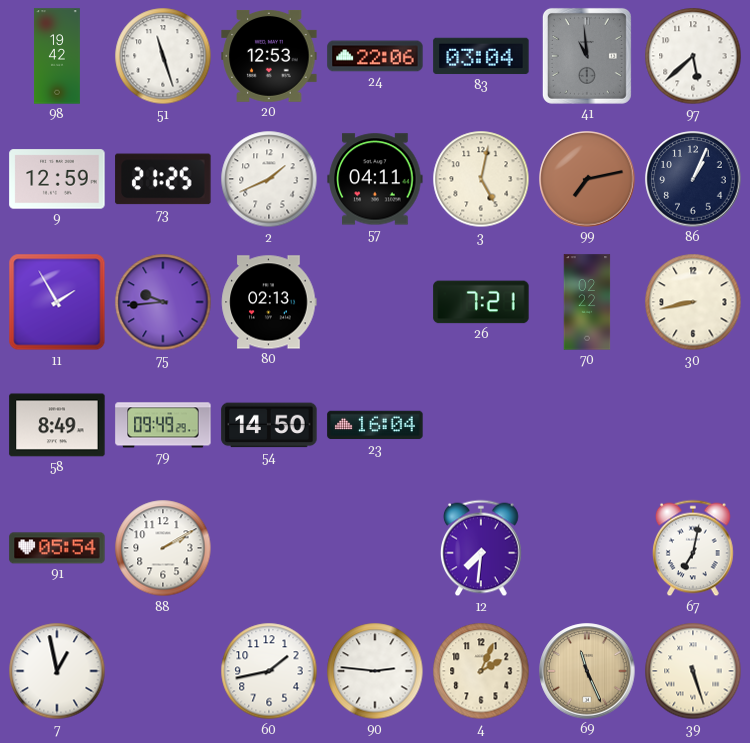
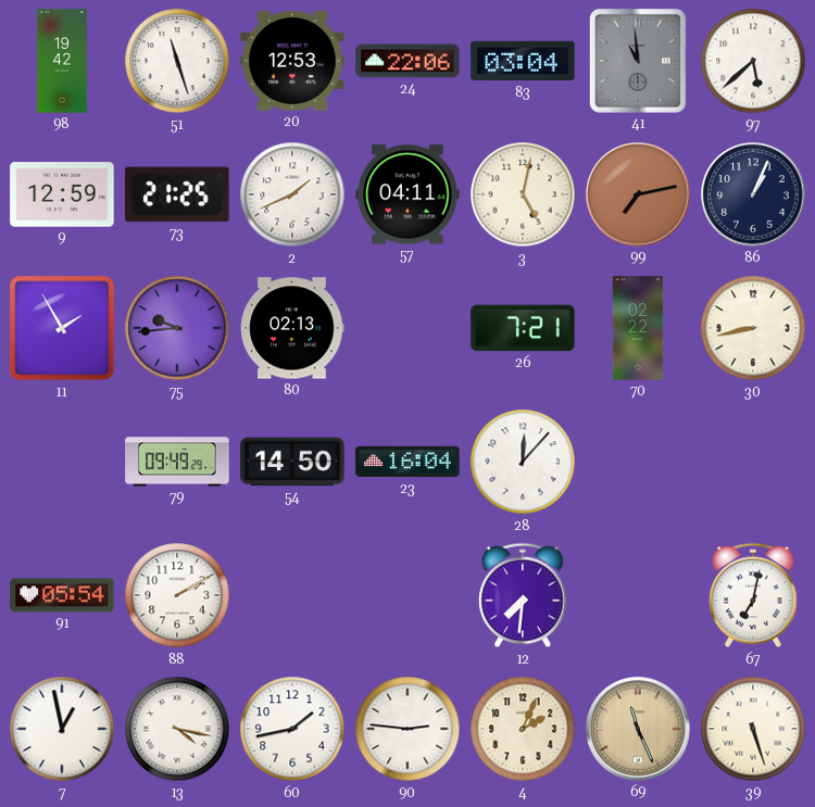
58: 8:49 -> none
28: none -> 12:07
13: none -> 4:17
